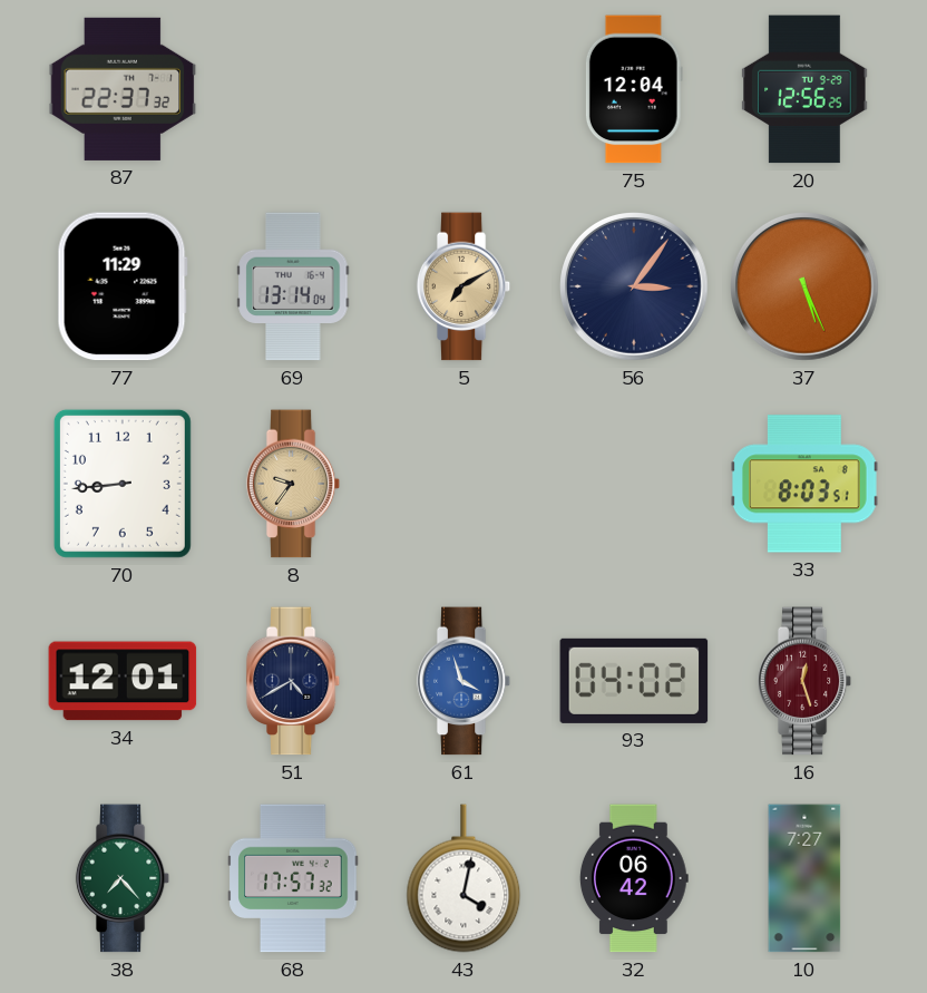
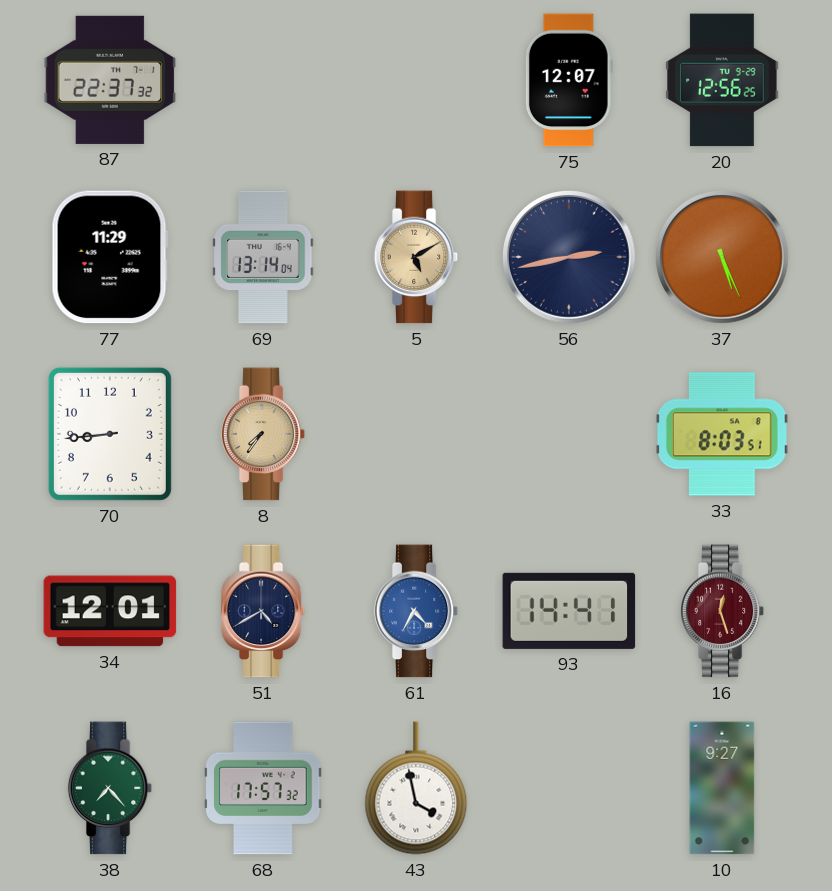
75: 12:04 -> 12:07
5: 7:10 -> 5:10
56: 3:06 -> 2:43
8: 9:36 -> 7:36
61: 3:57 -> 4:35
93: 04:02 -> 14:41
43: 4:02 -> 3:58
32: 06:42 -> none
10: 7:27 -> 9:27
